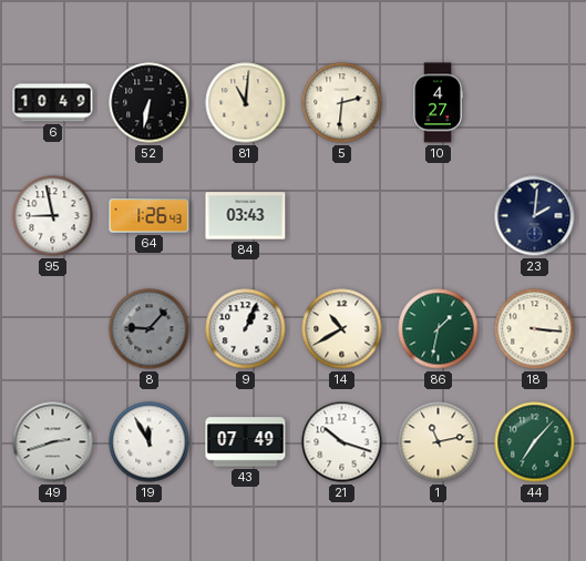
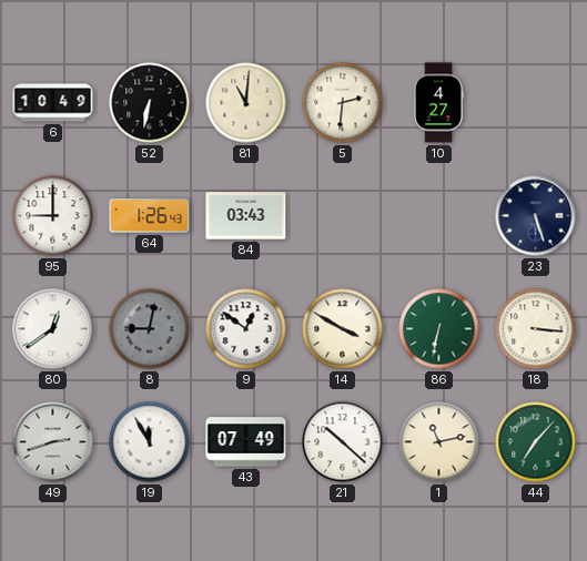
95: 8:58 -> 9:00
23: 2:01 -> 5:27
80: none -> 12:39
8: 9:07 -> 9:02
9: 1:04 -> 12:51
14: 10:40 -> 3:50
86: 1:32 -> 6:32
21: 10:18 -> 10:22
